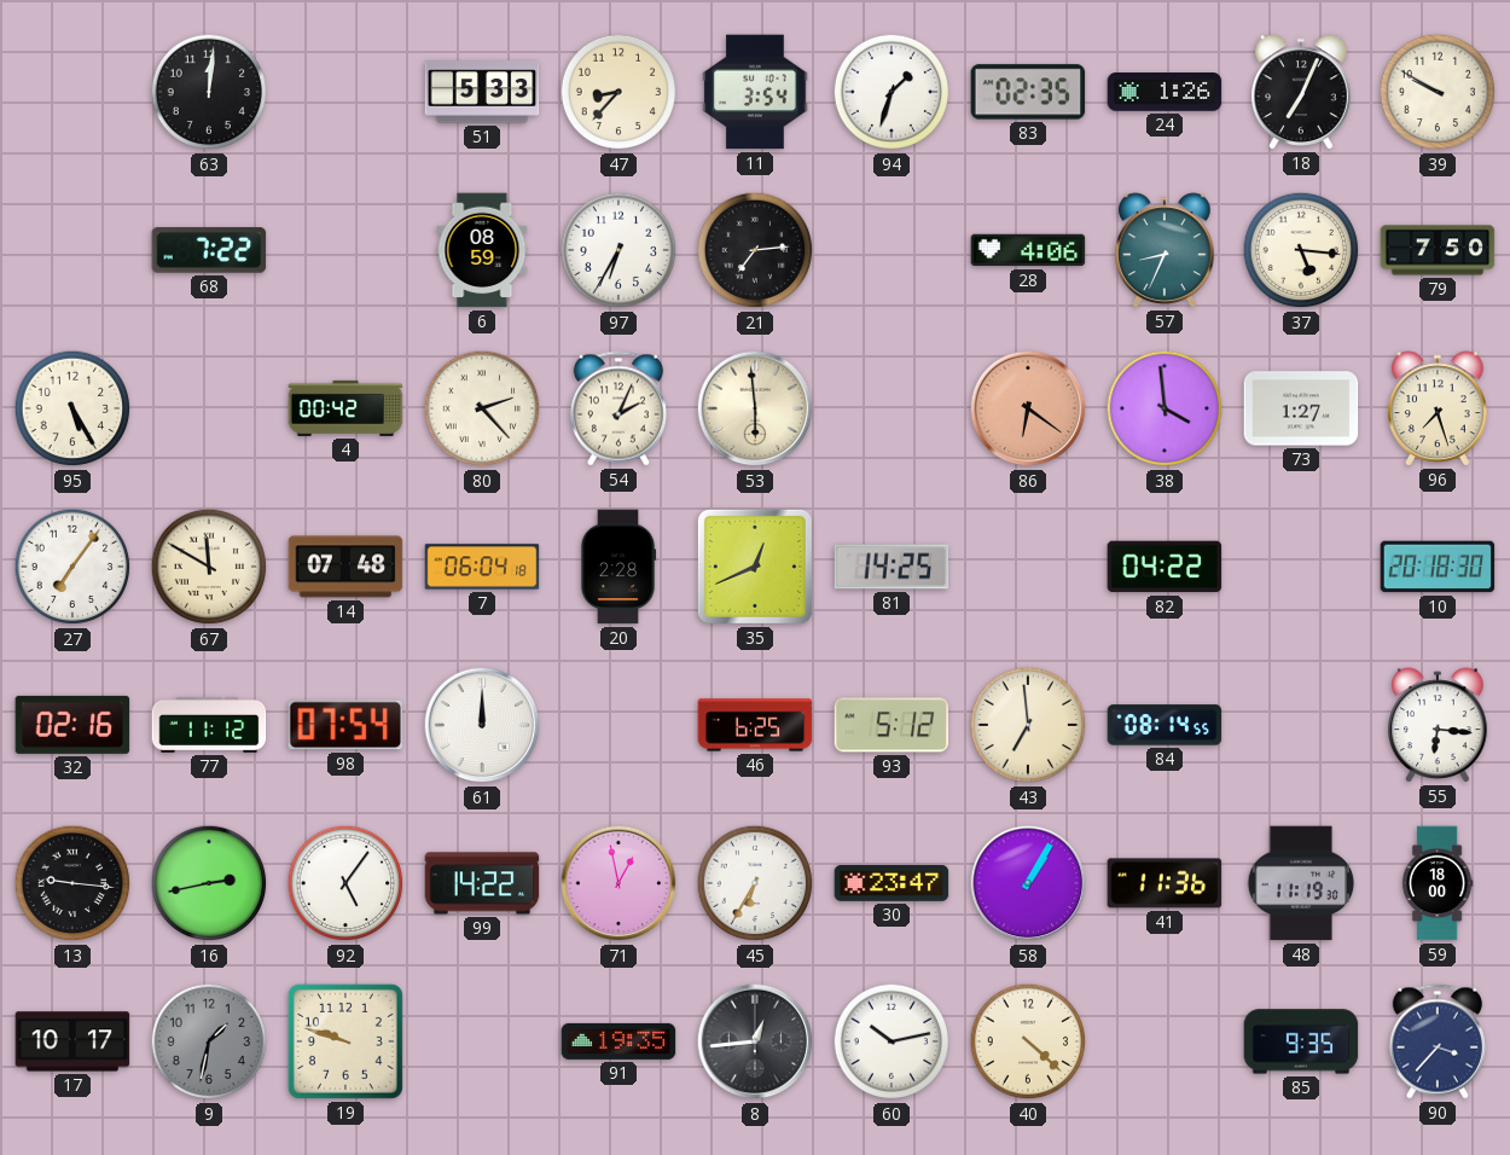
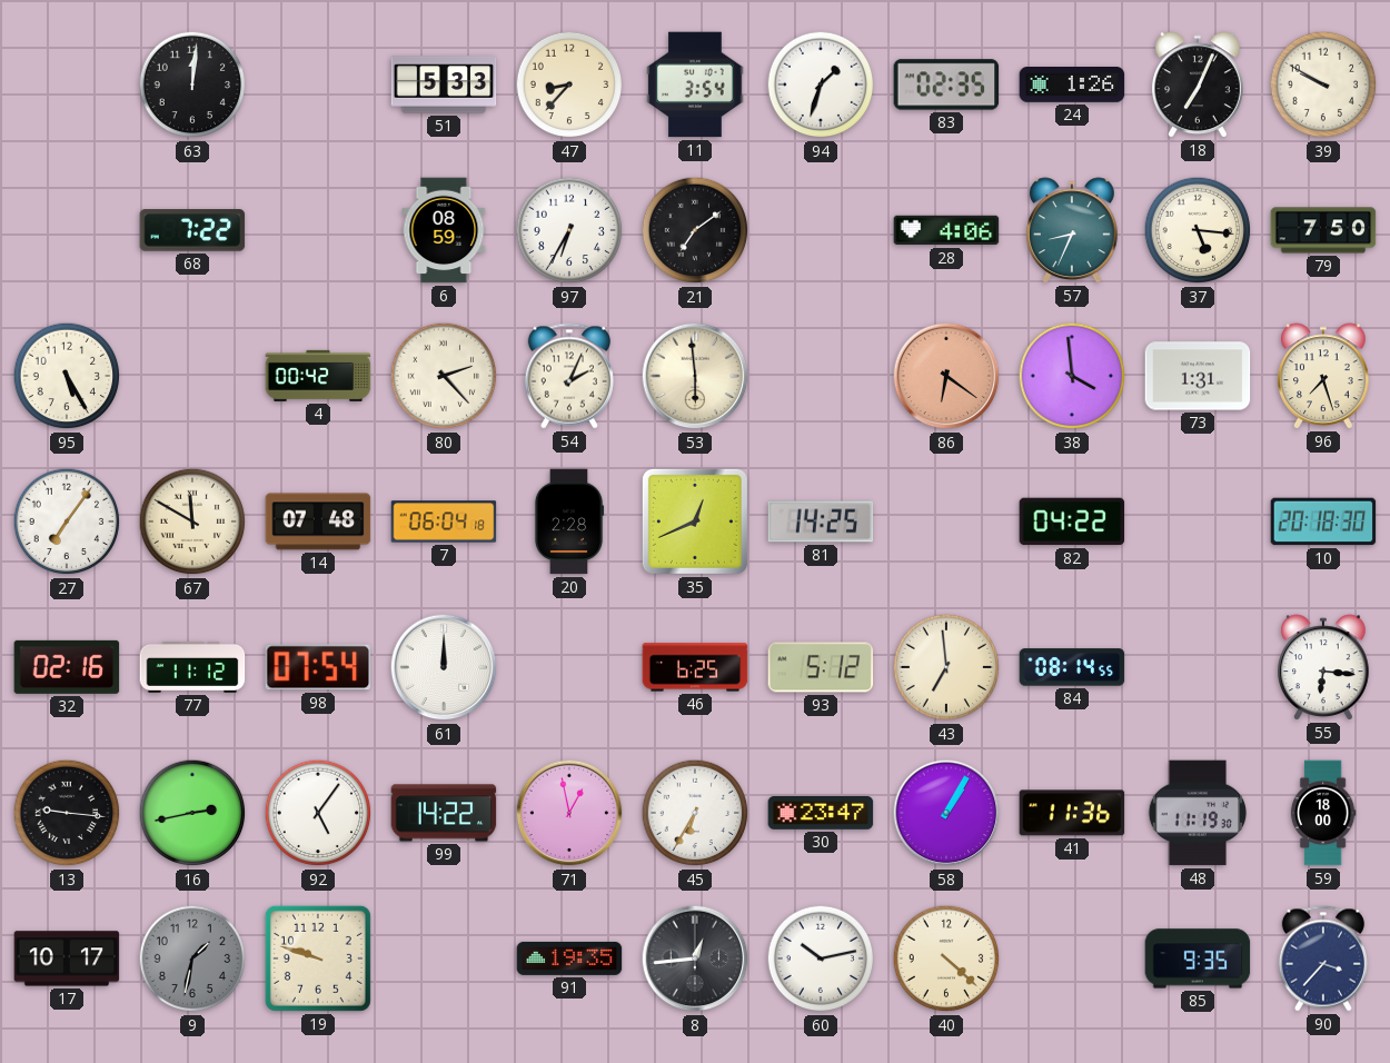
21: 7:14 -> 7:09
73: 1:27 -> 1:31
